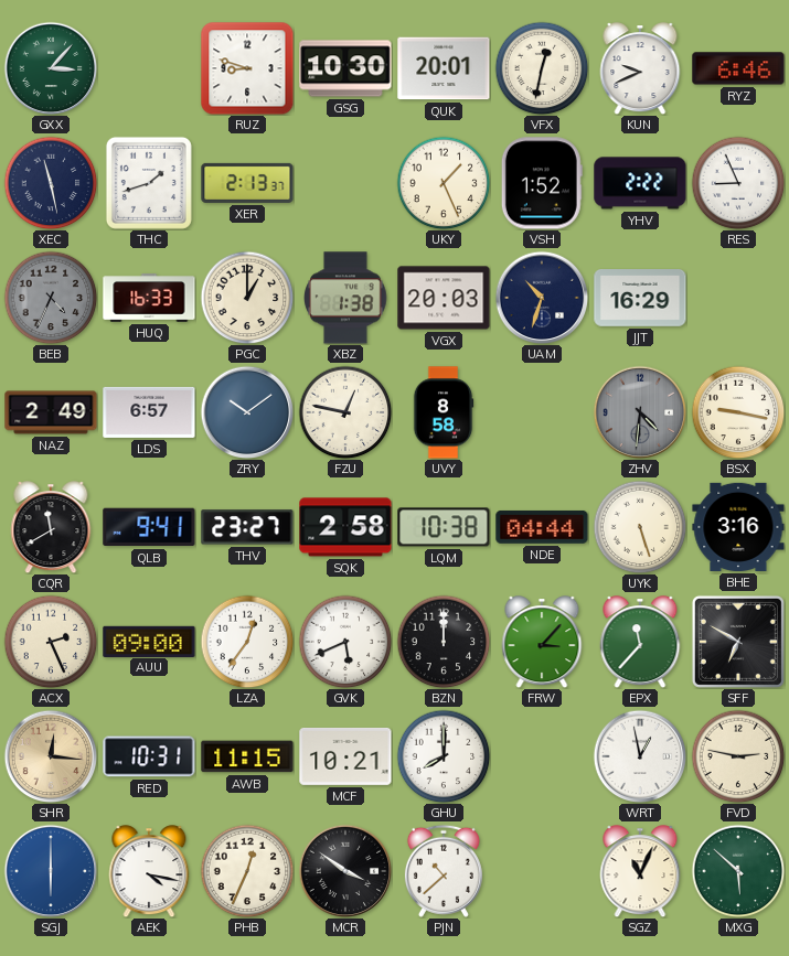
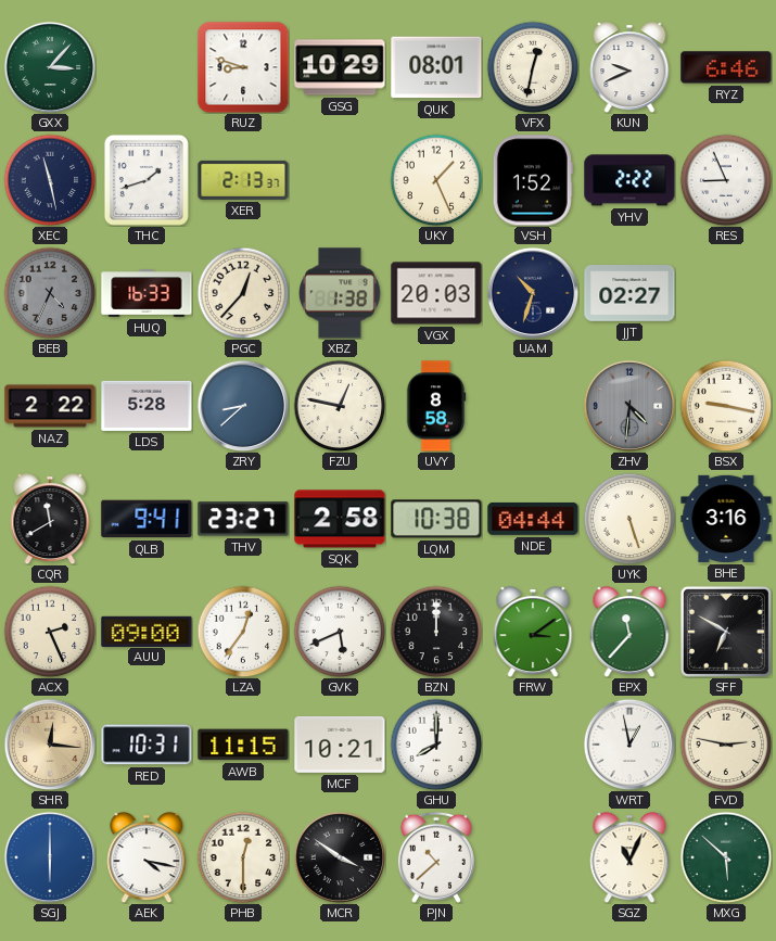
GSG: 10:30 -> 10:29
QUK: 20:01 -> 08:01
PGC: 1:00 -> 12:37
JJT: 16:29 -> 02:27
NAZ: 2:49 -> 2:22
LDS: 6:57 -> 5:28
ZRY: 10:09 -> 8:38
FRW: 3:07 -> 3:09
PHB: 12:34 -> 12:30
